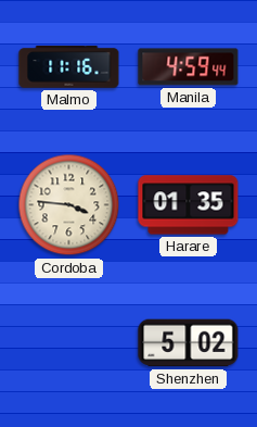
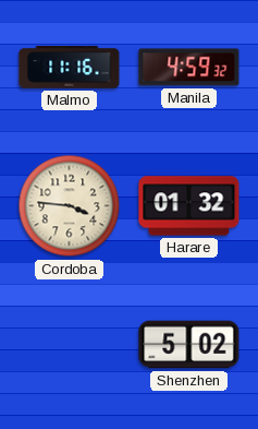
Manila: 4:59:44 -> 4:59:32
Harare: 01:35 -> 01:32
